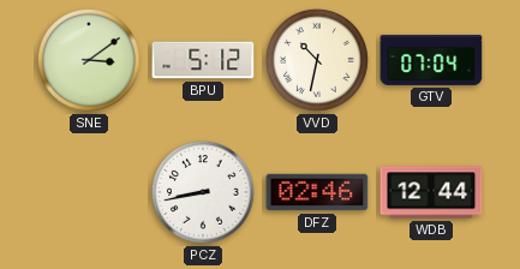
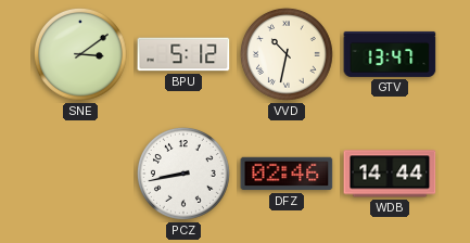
GTV: 07:04 -> 13:47
WDB: 12:44 -> 14:44
